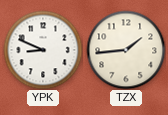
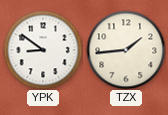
YPK: 8:49 -> 8:51
